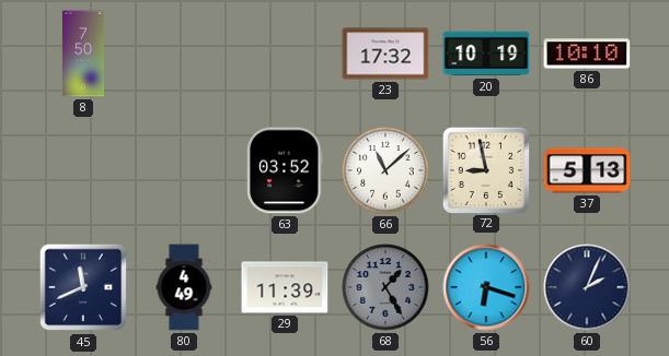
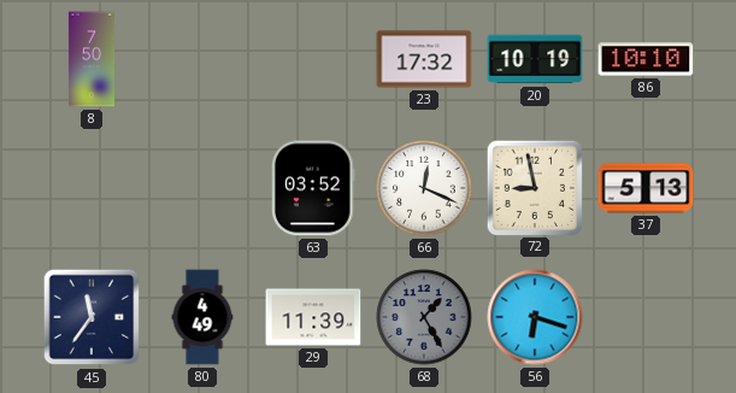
66: 11:08 -> 12:19
45: 11:41 -> 11:36
60: 2:04 -> none
